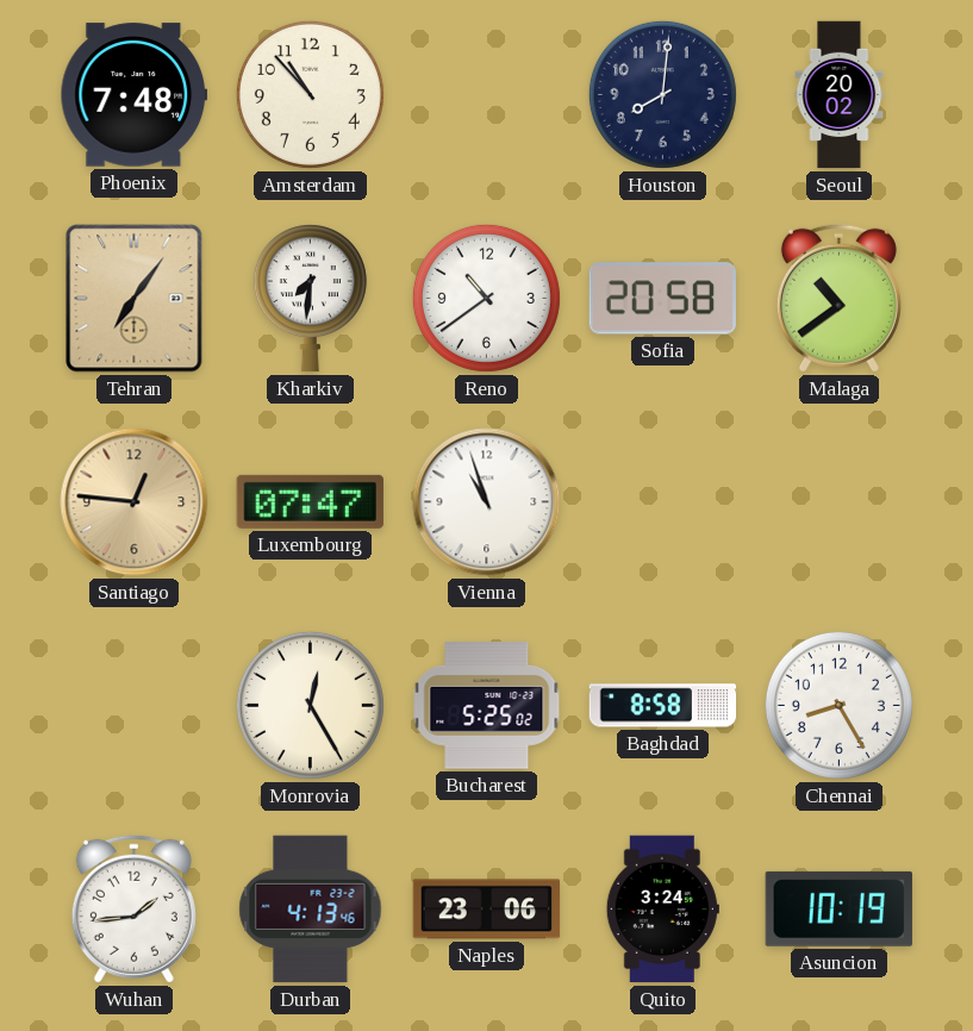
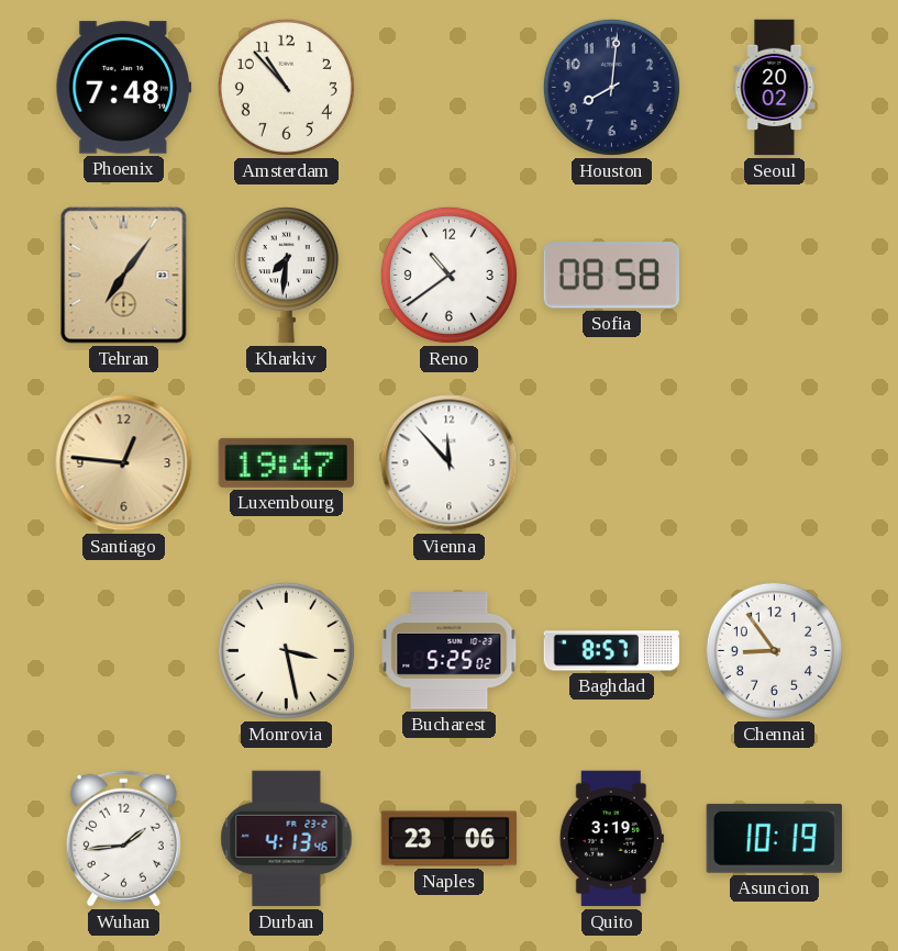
Sofia: 20:58 -> 08:58
Malaga: 10:39 -> none
Luxembourg: 07:47 -> 19:47
Vienna: 10:57 -> 11:53
Monrovia: 12:25 -> 3:28
Baghdad: 8:58 -> 8:57
Chennai: 8:25 -> 8:54
Quito: 3:24 -> 3:19
